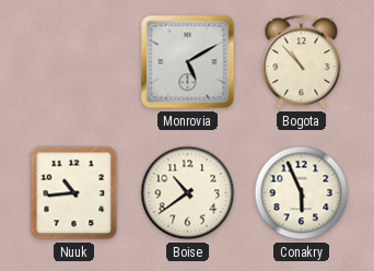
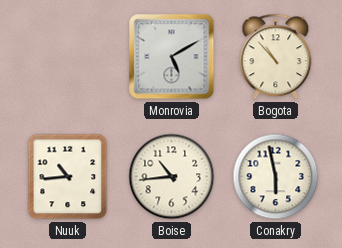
Boise: 10:39 -> 10:44
Conakry: 5:56 -> 5:58
